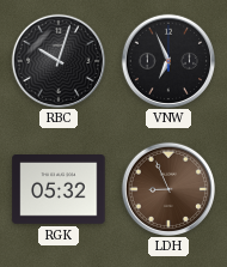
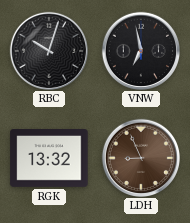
VNW: 6:56 -> 6:58
RGK: 05:32 -> 13:32
